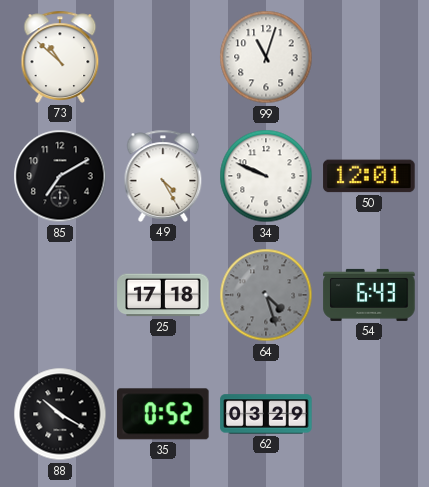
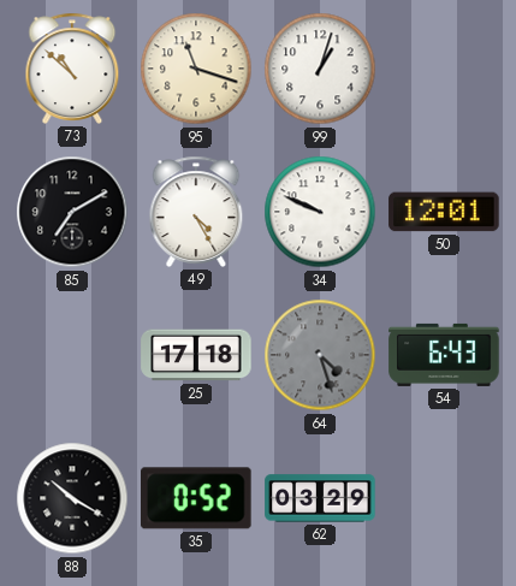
95: none -> 11:18
99: 11:03 -> 1:03
